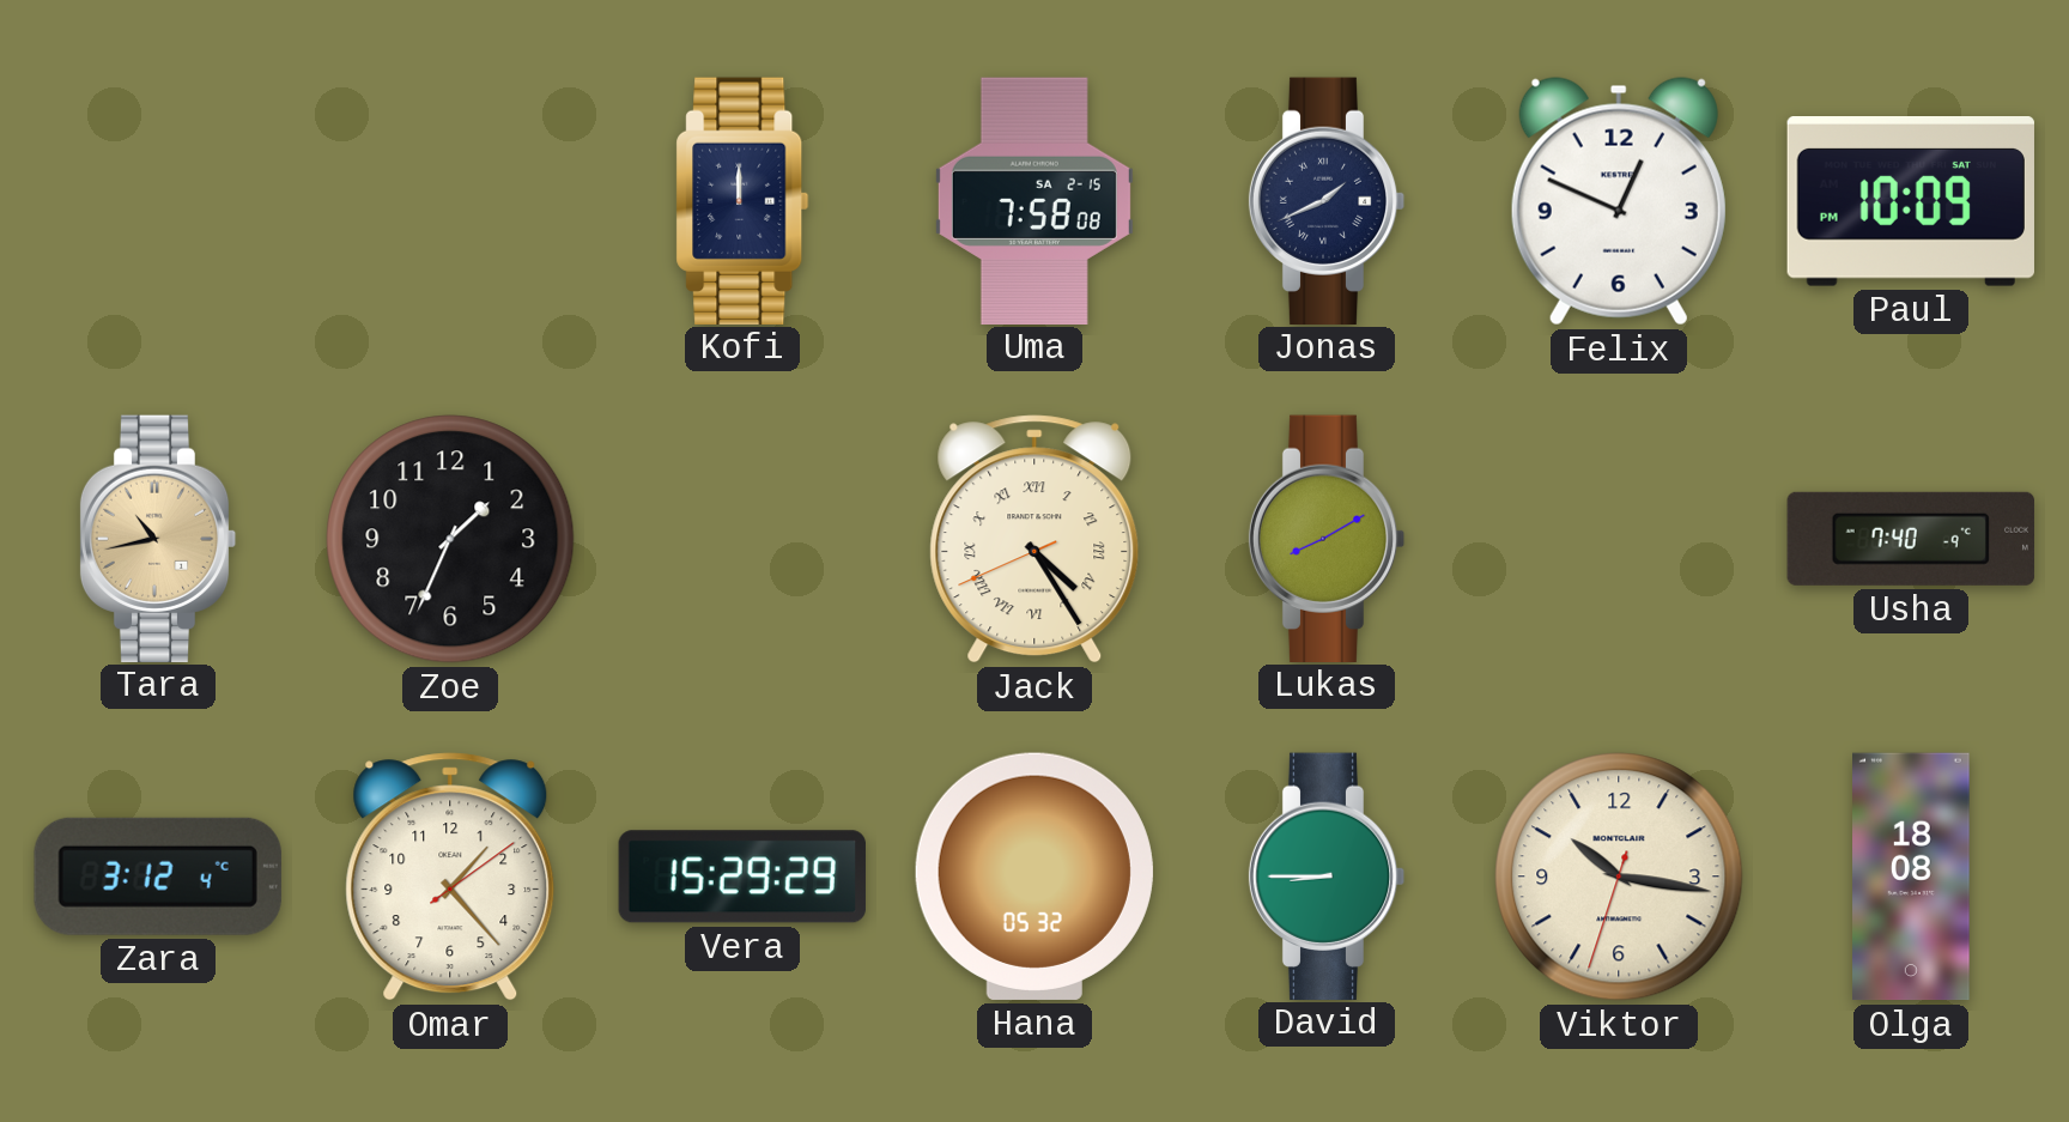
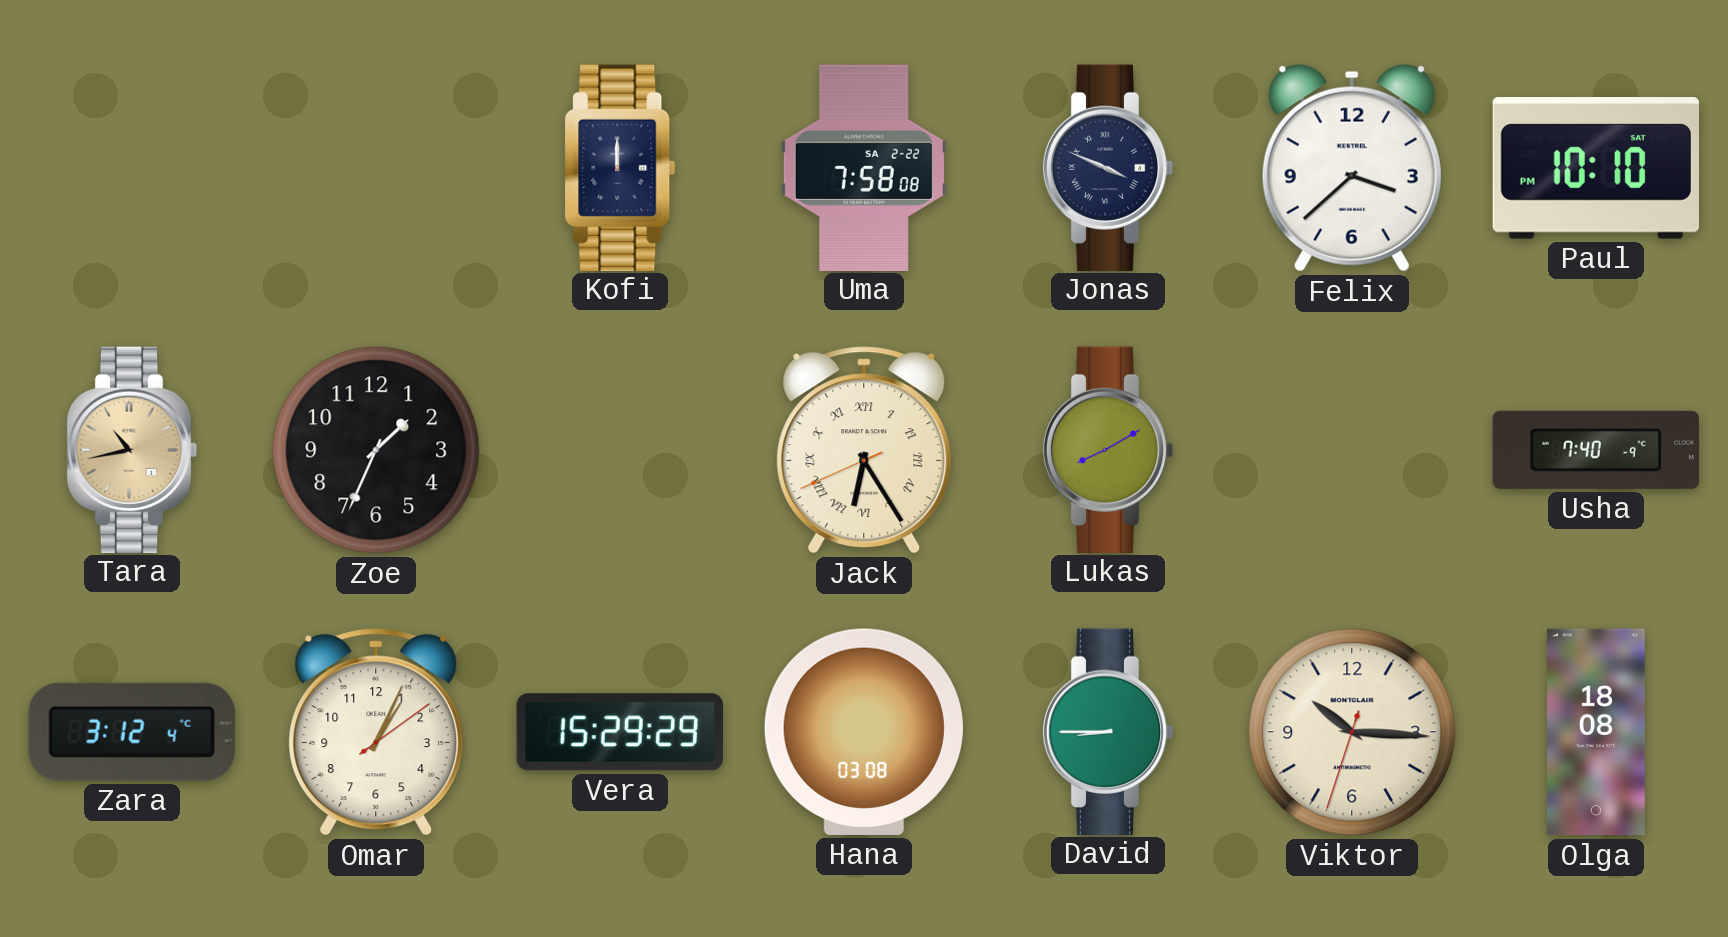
Uma date: SA 2-15 -> SA 2-22
Jonas: 1:41 -> 3:49
Felix: 12:49 -> 3:38
Paul: 10:09 -> 10:10
Jack: 4:24 -> 6:24
Omar: 1:23 -> 1:04
Hana: 05:32 -> 03:08
Viktor: 10:16 -> 10:15
